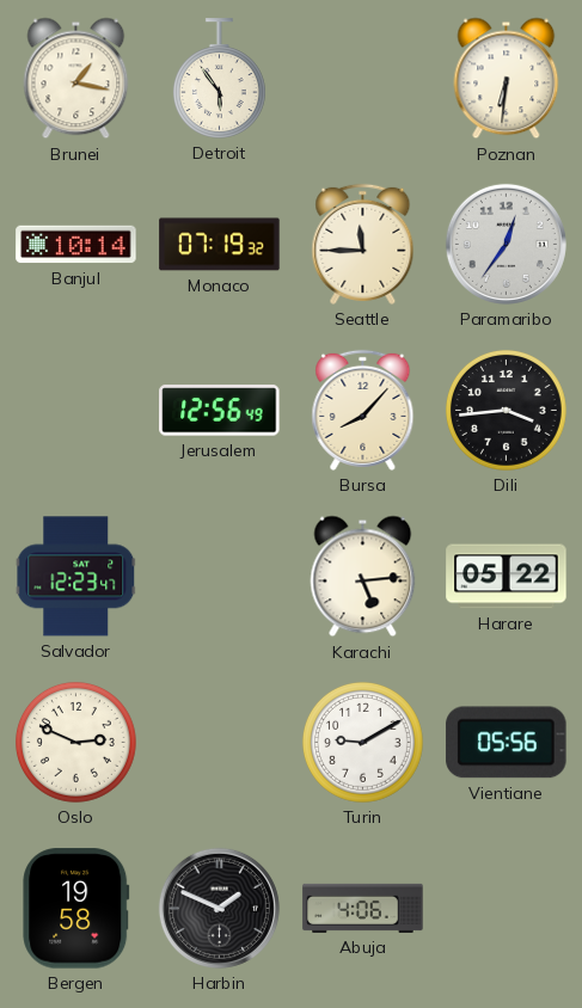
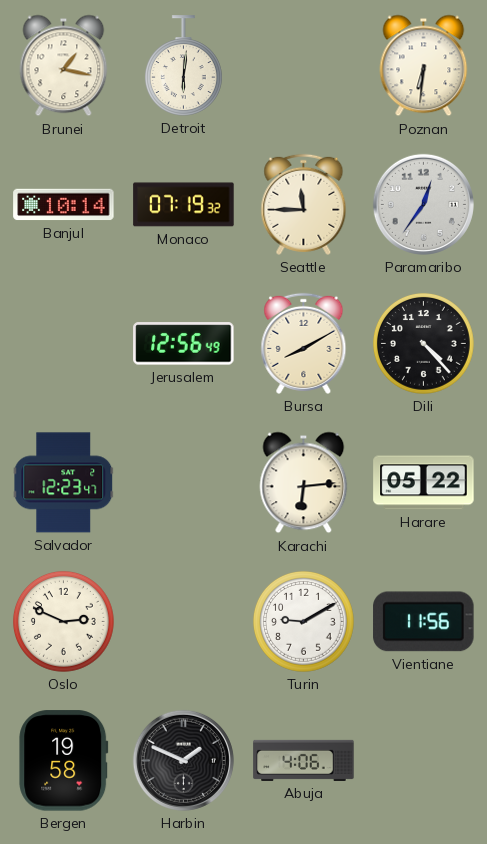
Detroit: 5:54 -> 6:01
Bursa: 8:07 -> 8:10
Dili: 3:44 -> 4:23
Karachi: 5:14 -> 6:14
Vientiane: 05:56 -> 11:56
